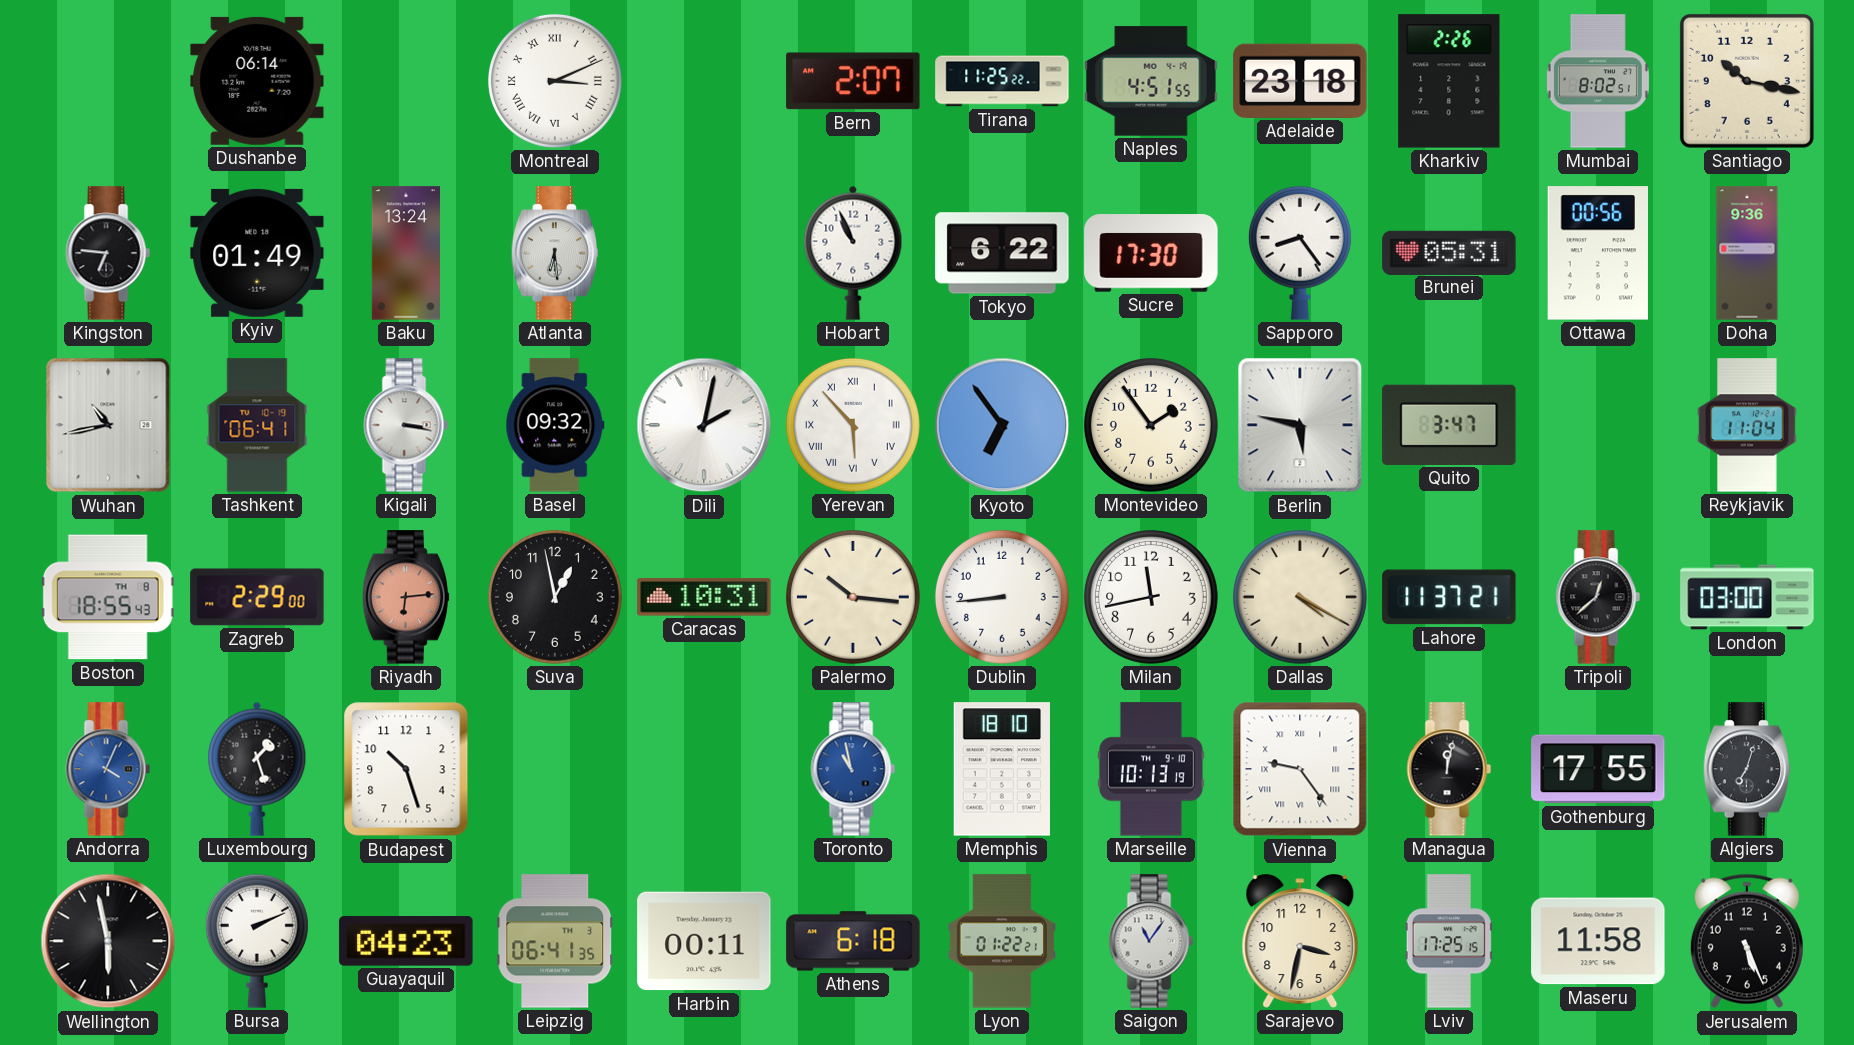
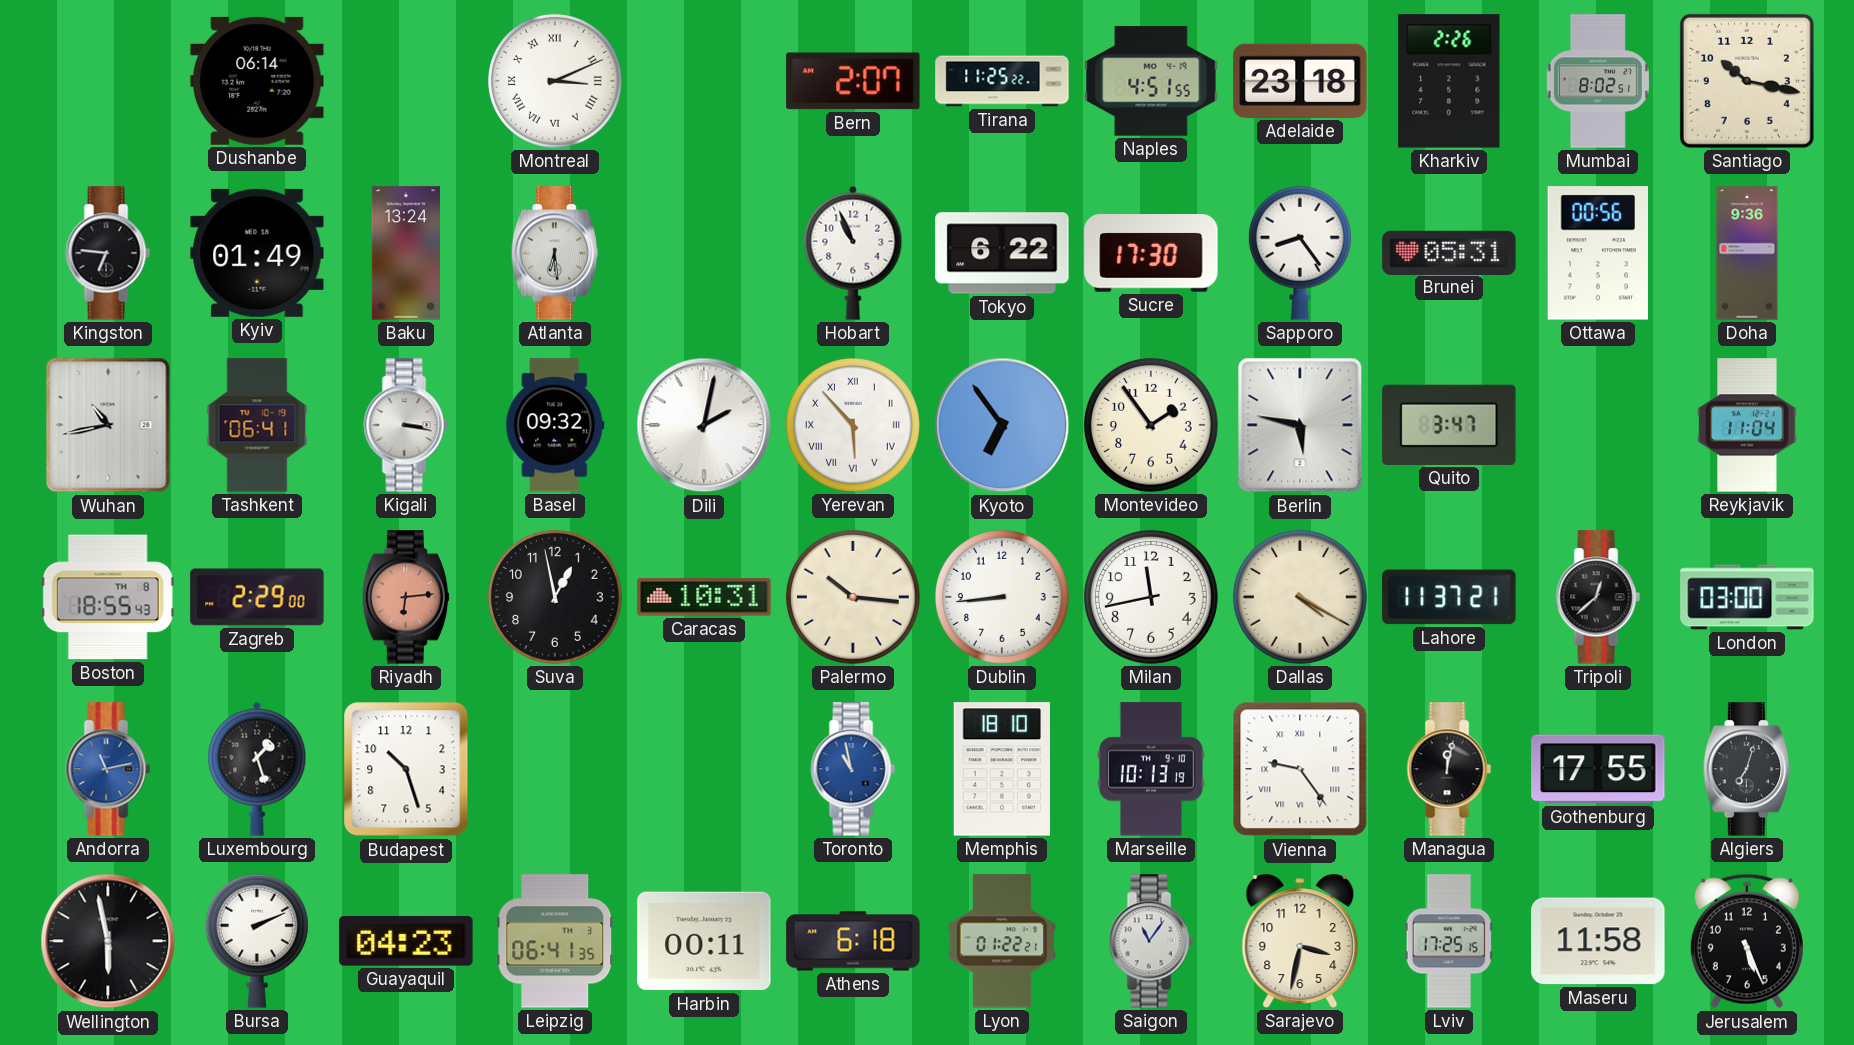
Andorra: 4:04 -> 11:13
